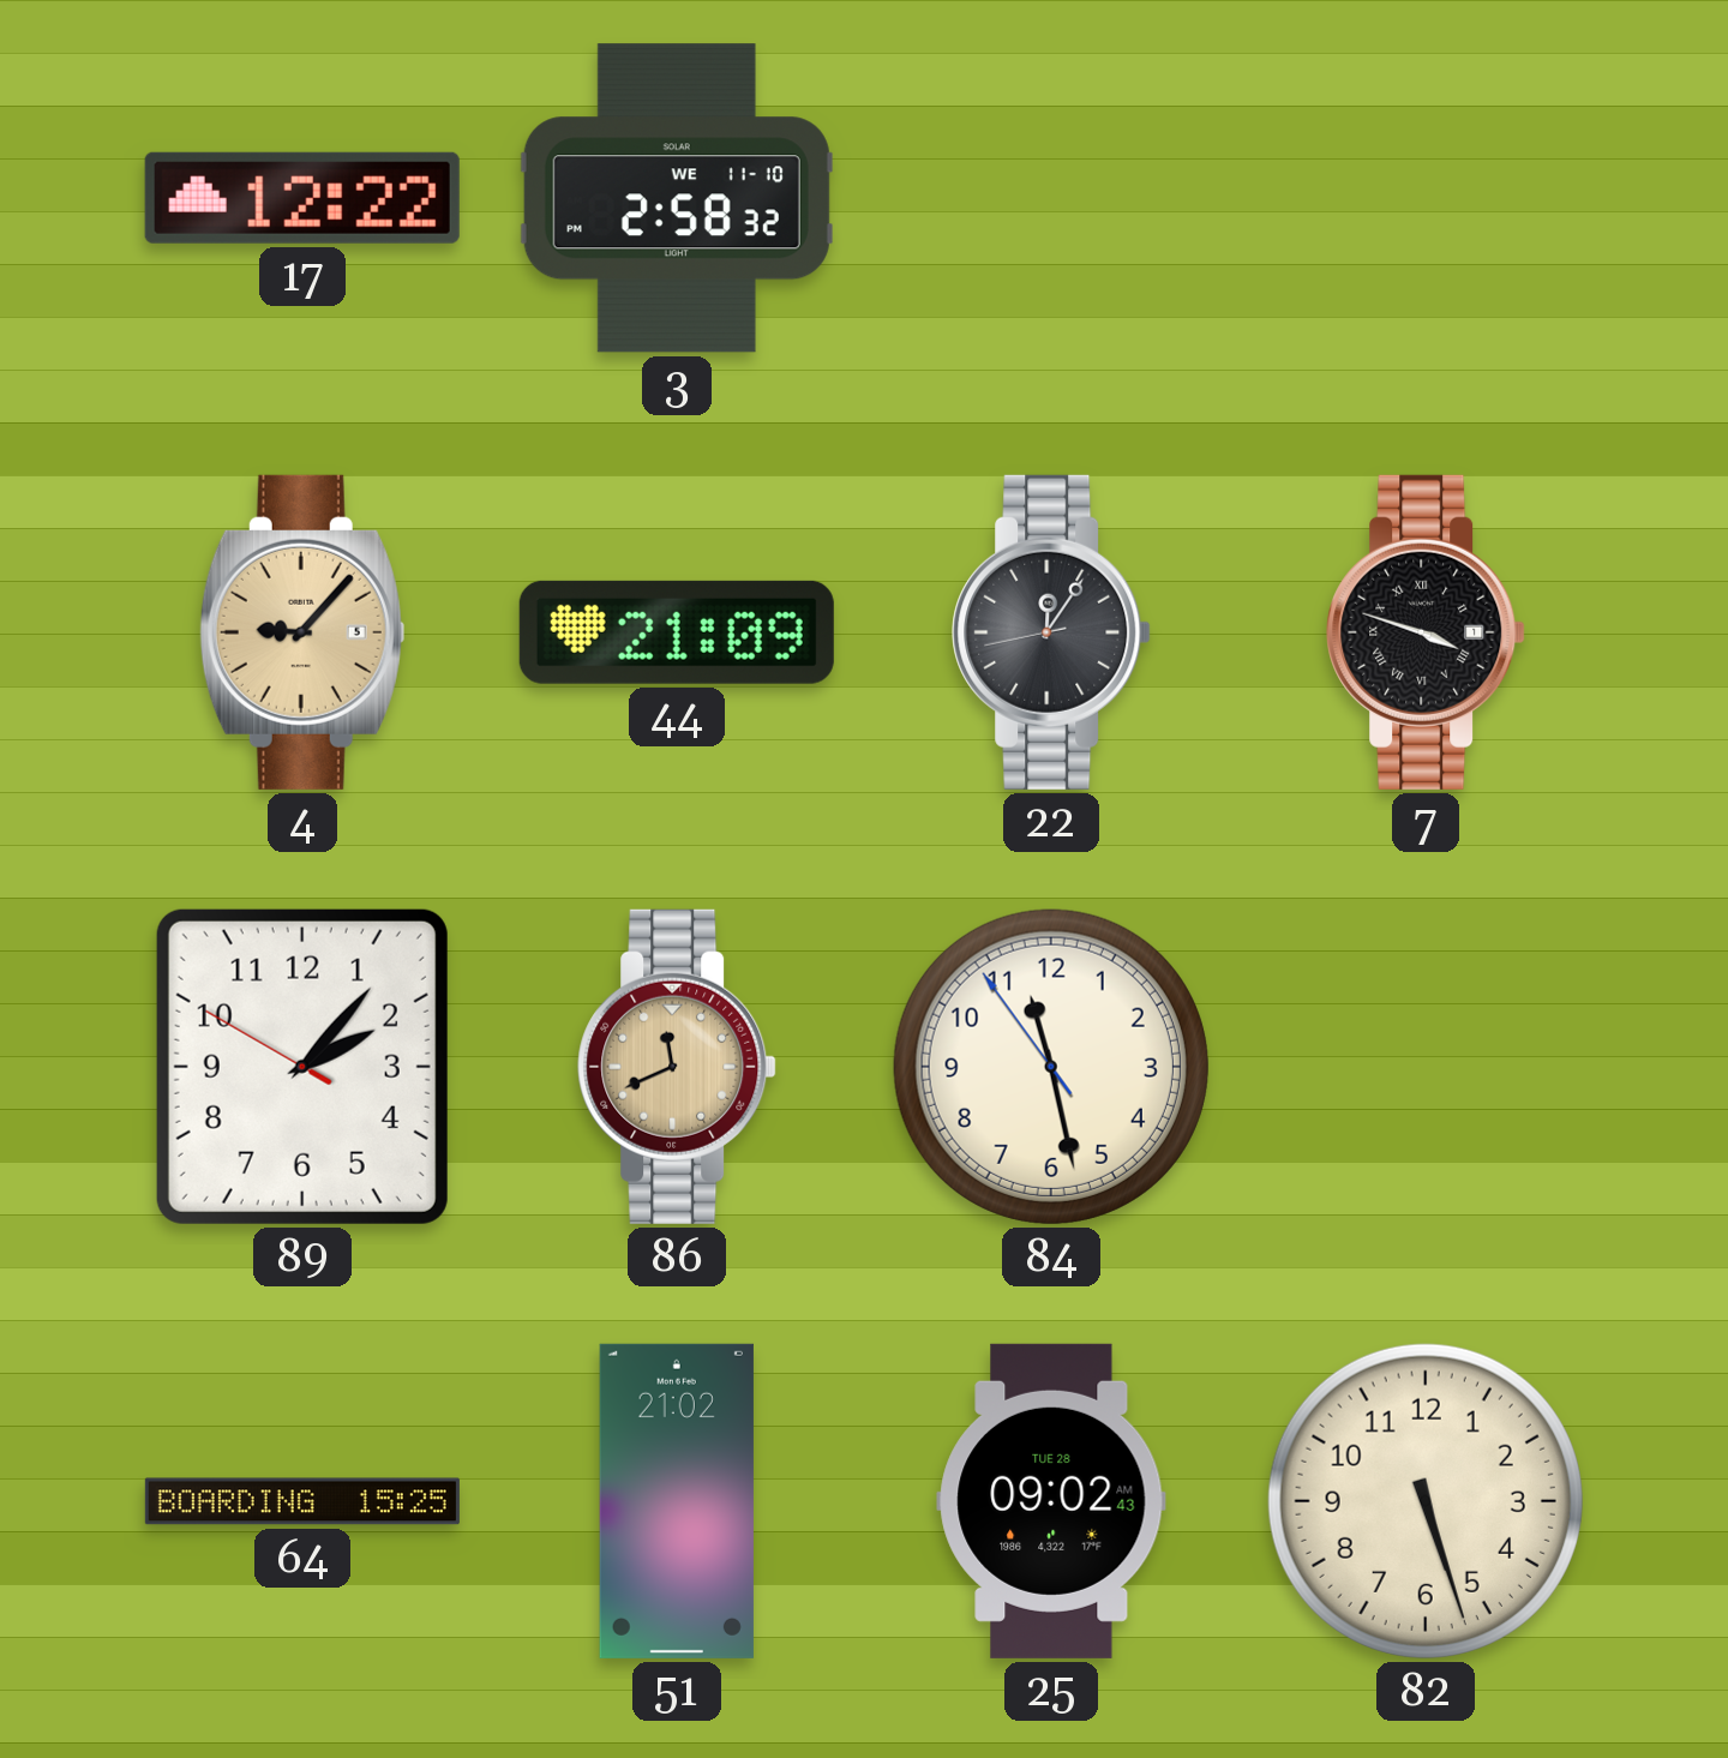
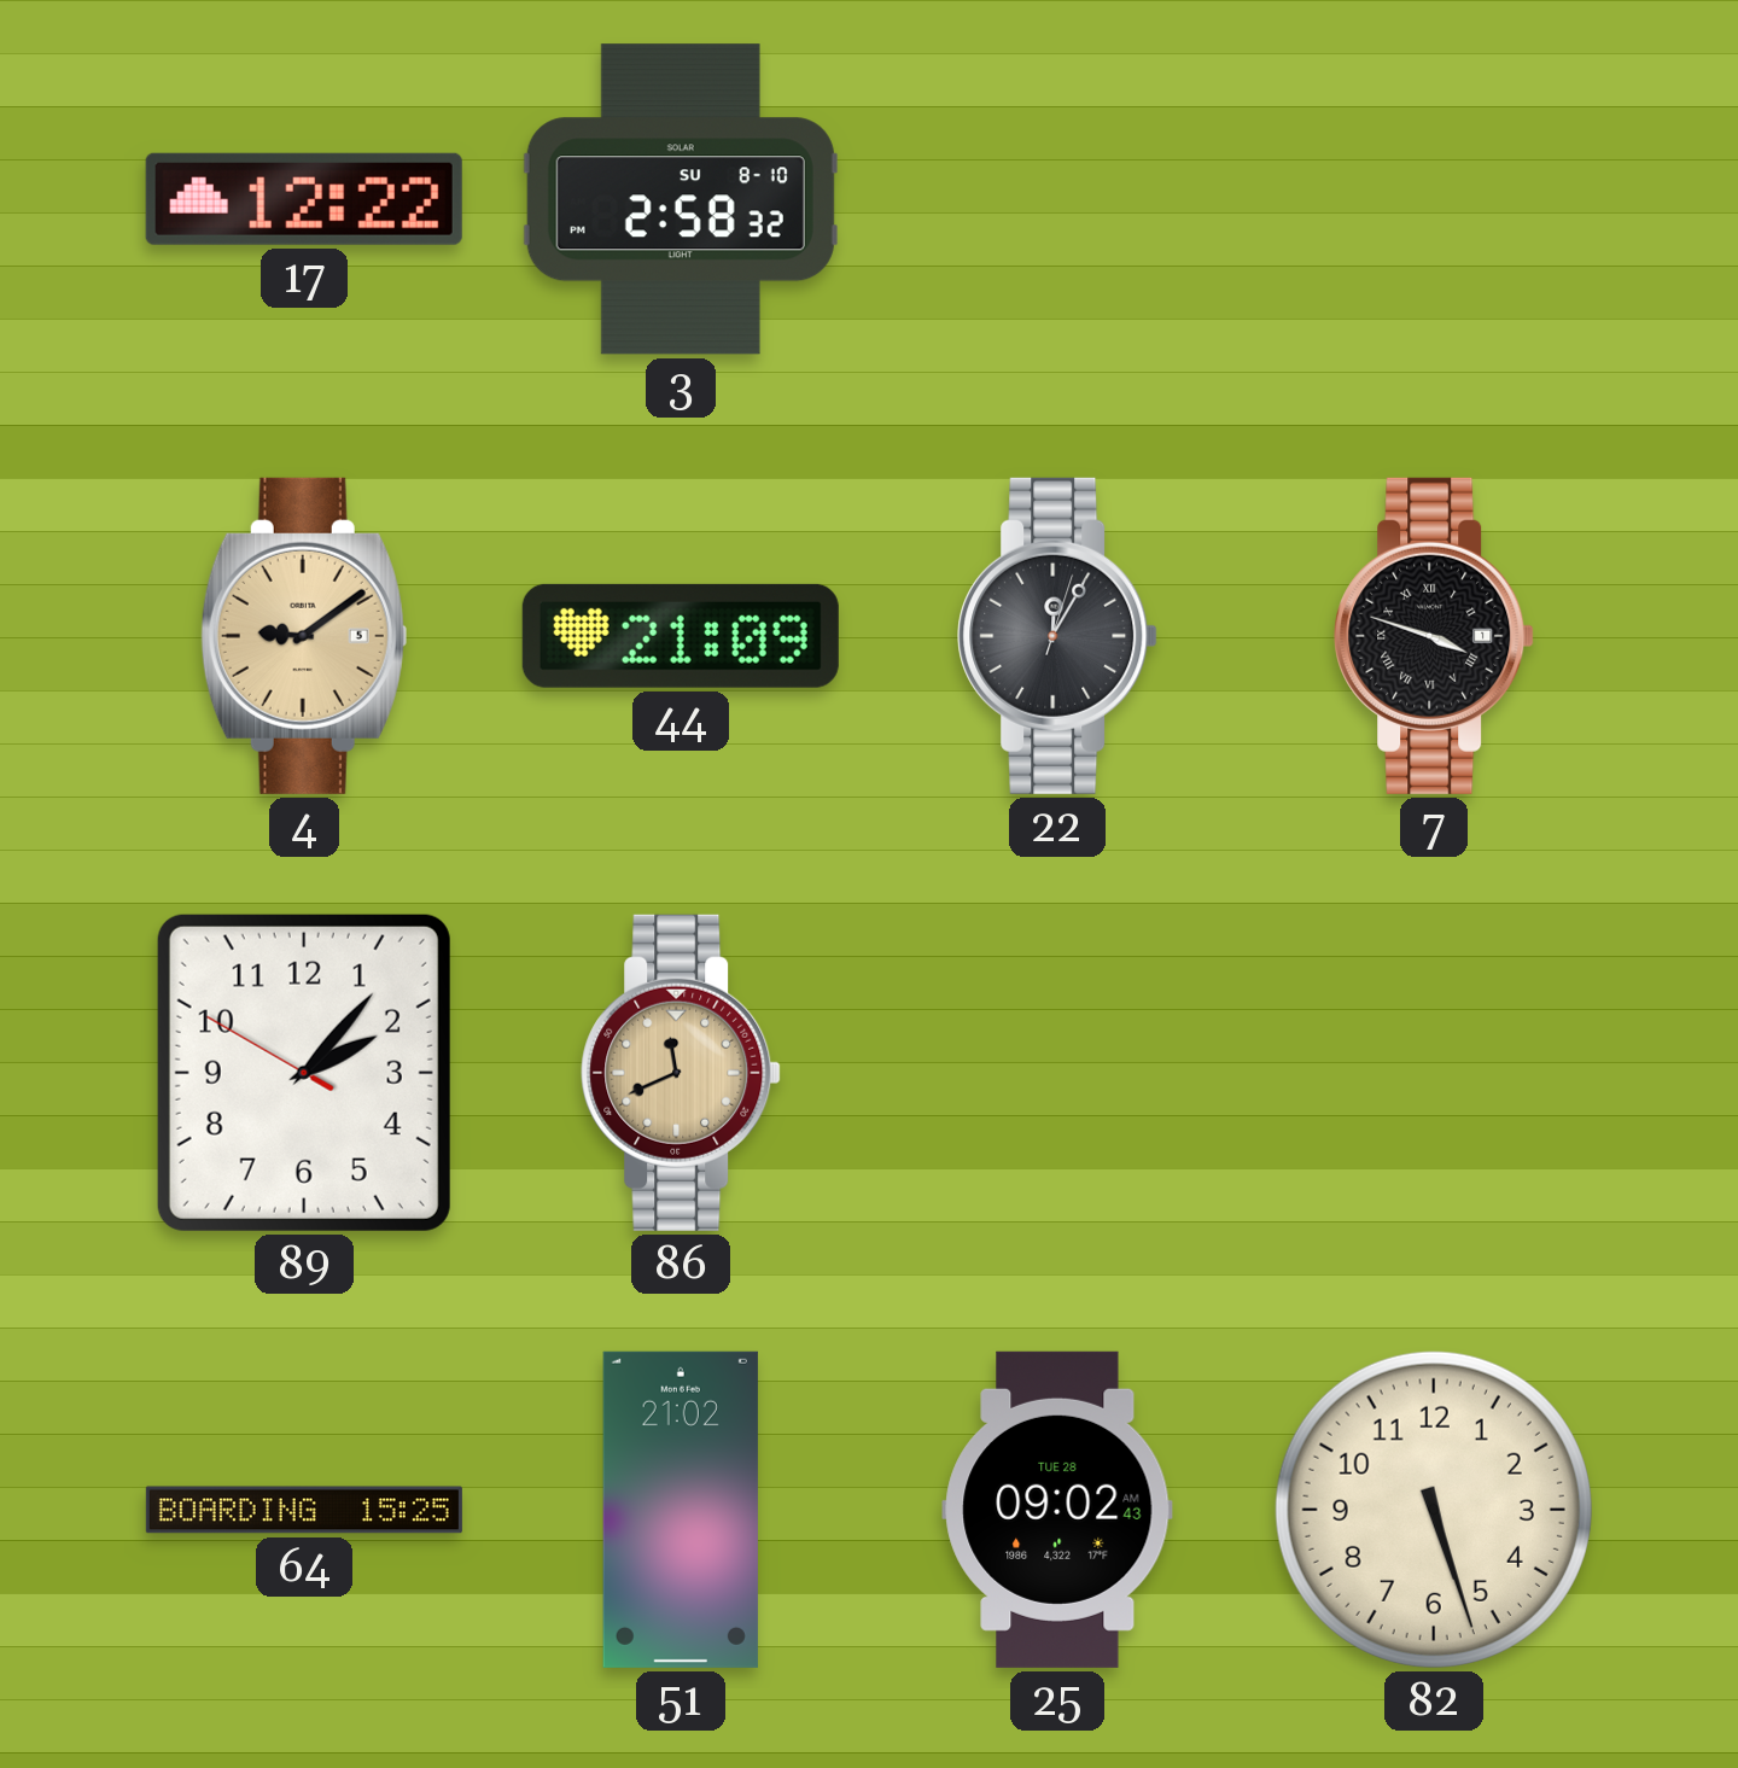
3 date: WE 11-10 -> SU 8-10
4: 9:07 -> 9:09
22: 12:05:43 -> 12:05:03
84: 11:27 -> none
